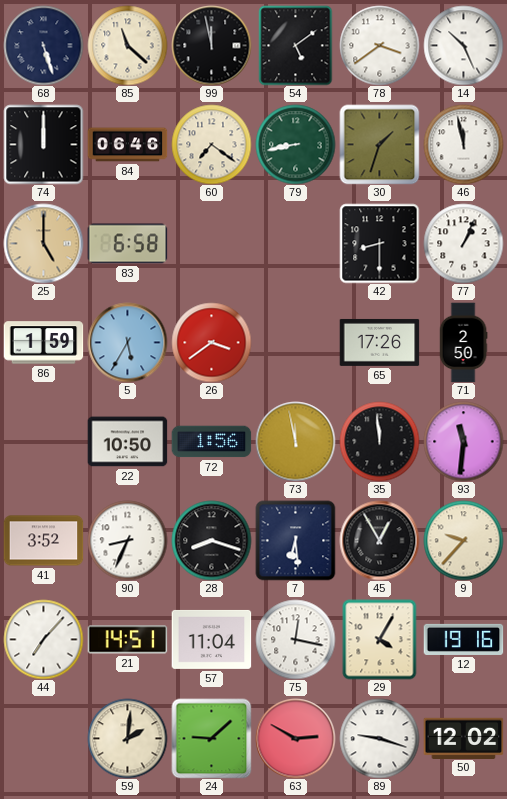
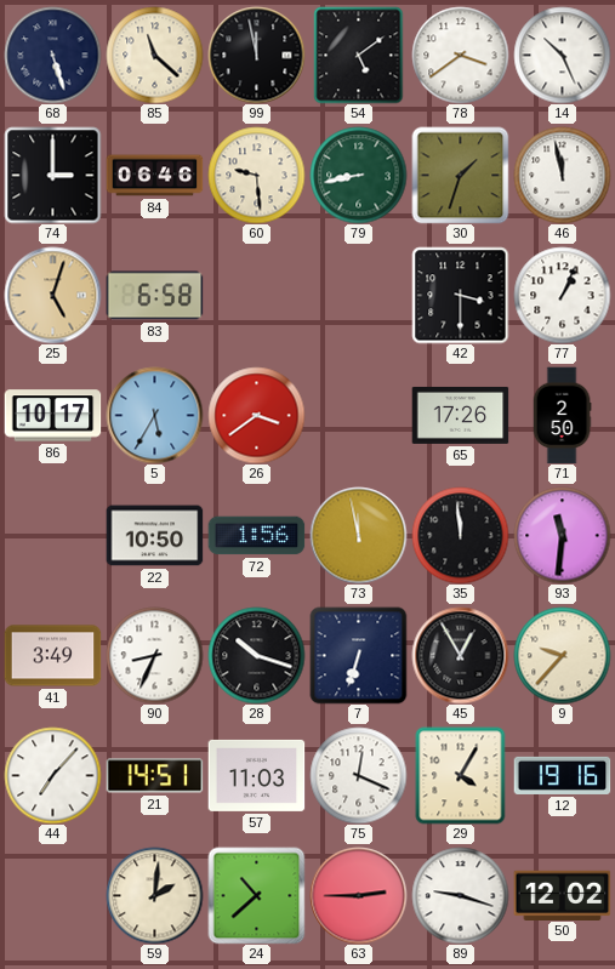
74: 12:00 -> 3:00
60: 7:21 -> 9:29
25: 5:00 -> 5:03
42: 8:30 -> 3:30
86: 1:59 -> 10:17
41: 3:52 -> 3:49
28: 8:18 -> 10:18
7: 6:29 -> 6:33
57: 11:04 -> 11:03
75: 12:17 -> 12:19
24: 9:08 -> 10:38
63: 2:50 -> 2:45
